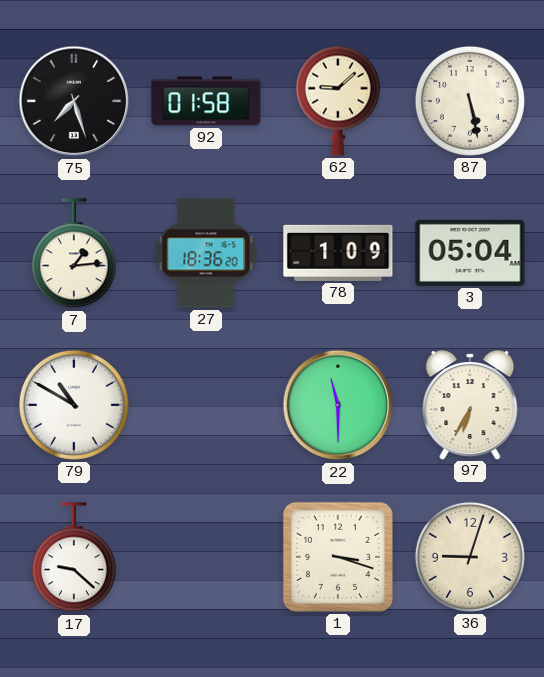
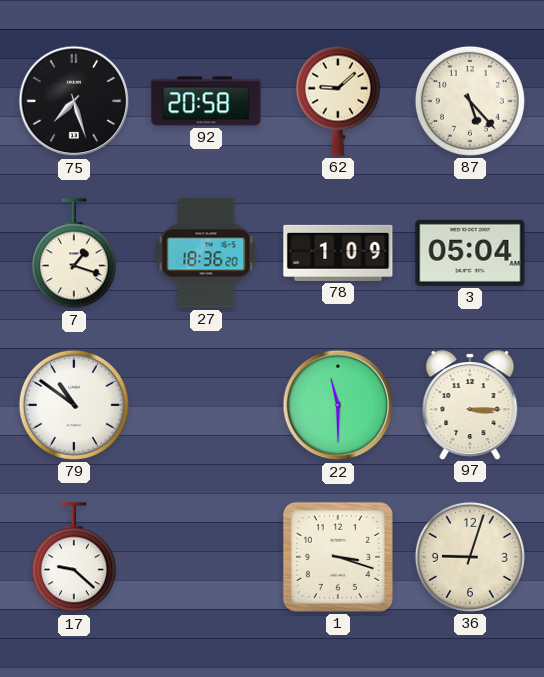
92: 01:58 -> 20:58
87: 5:28 -> 5:23
7: 1:14 -> 1:18
79: 10:50 -> 10:51
97: 6:35 -> 3:15
